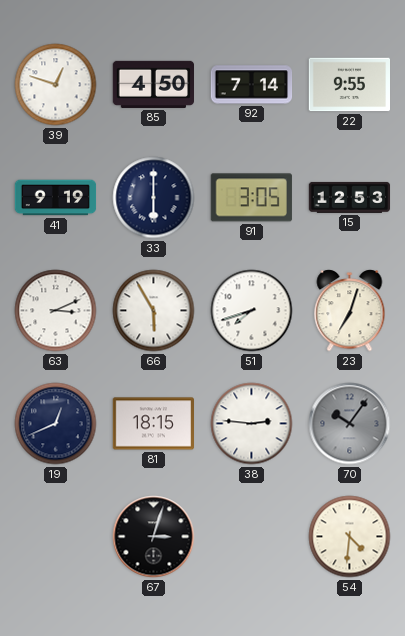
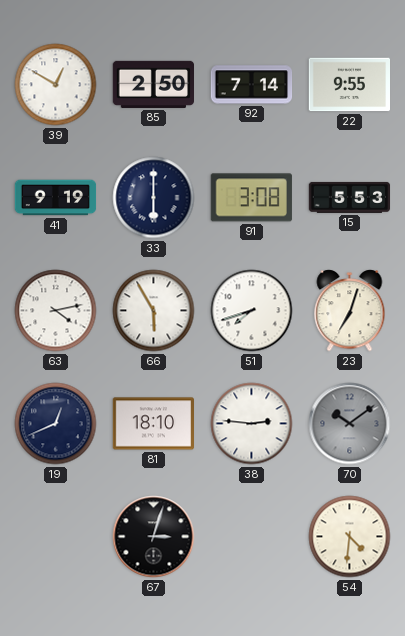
39: 12:48 -> 12:50
85: 4:50 -> 2:50
91: 3:05 -> 3:08
15: 12:53 -> 5:53
63: 3:11 -> 4:13
81: 18:15 -> 18:10
70: 10:06 -> 10:09
